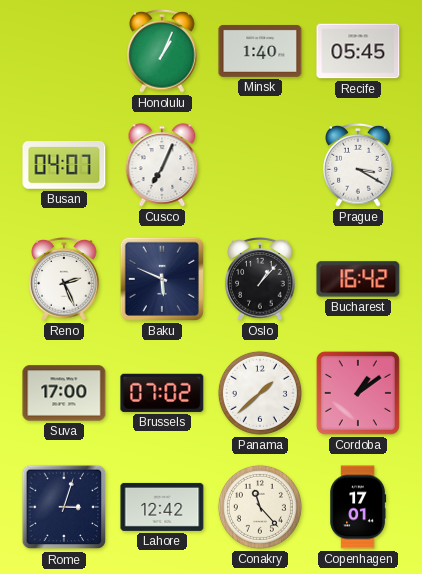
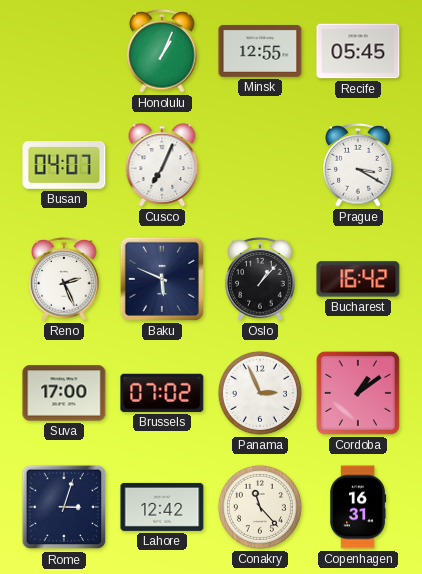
Minsk: 1:40 -> 12:55
Panama: 1:38 -> 2:56
Copenhagen: 17:01 -> 16:31
